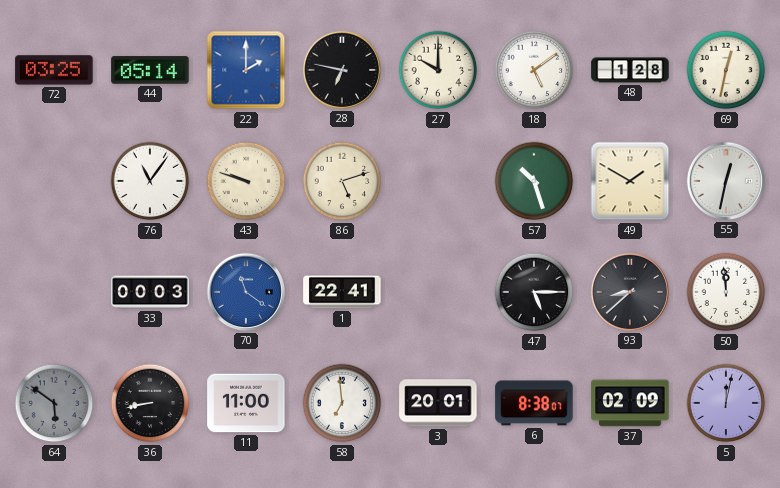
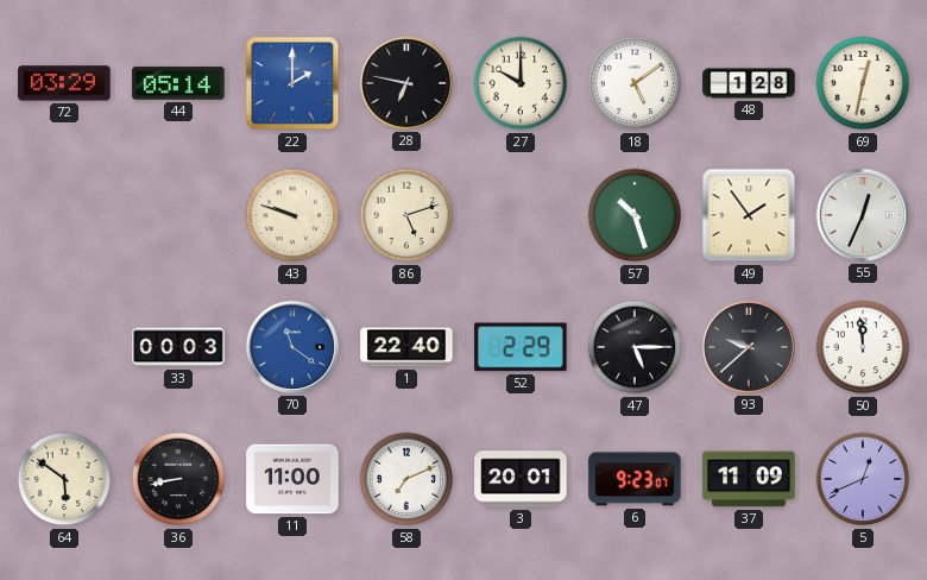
72: 03:25 -> 03:29
76: 11:06 -> none
49: 1:50 -> 1:54
55: 12:32 -> 12:34
1: 22:41 -> 22:40
52: none -> 2:29
93: 8:38 -> 9:38
64 dial: grey -> cream
58: 6:59 -> 7:11
6: 8:38 -> 9:23
37: 02:09 -> 11:09
5: 12:02 -> 12:41
